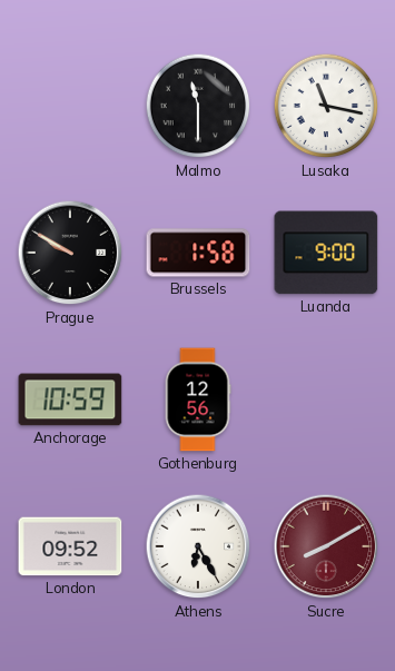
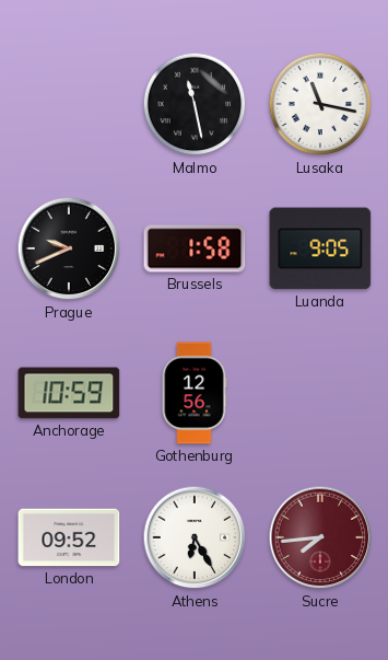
Malmo: 11:30 -> 11:28
Prague: 9:50 -> 9:41
Luanda: 9:00 -> 9:05
Sucre: 8:10 -> 7:44
